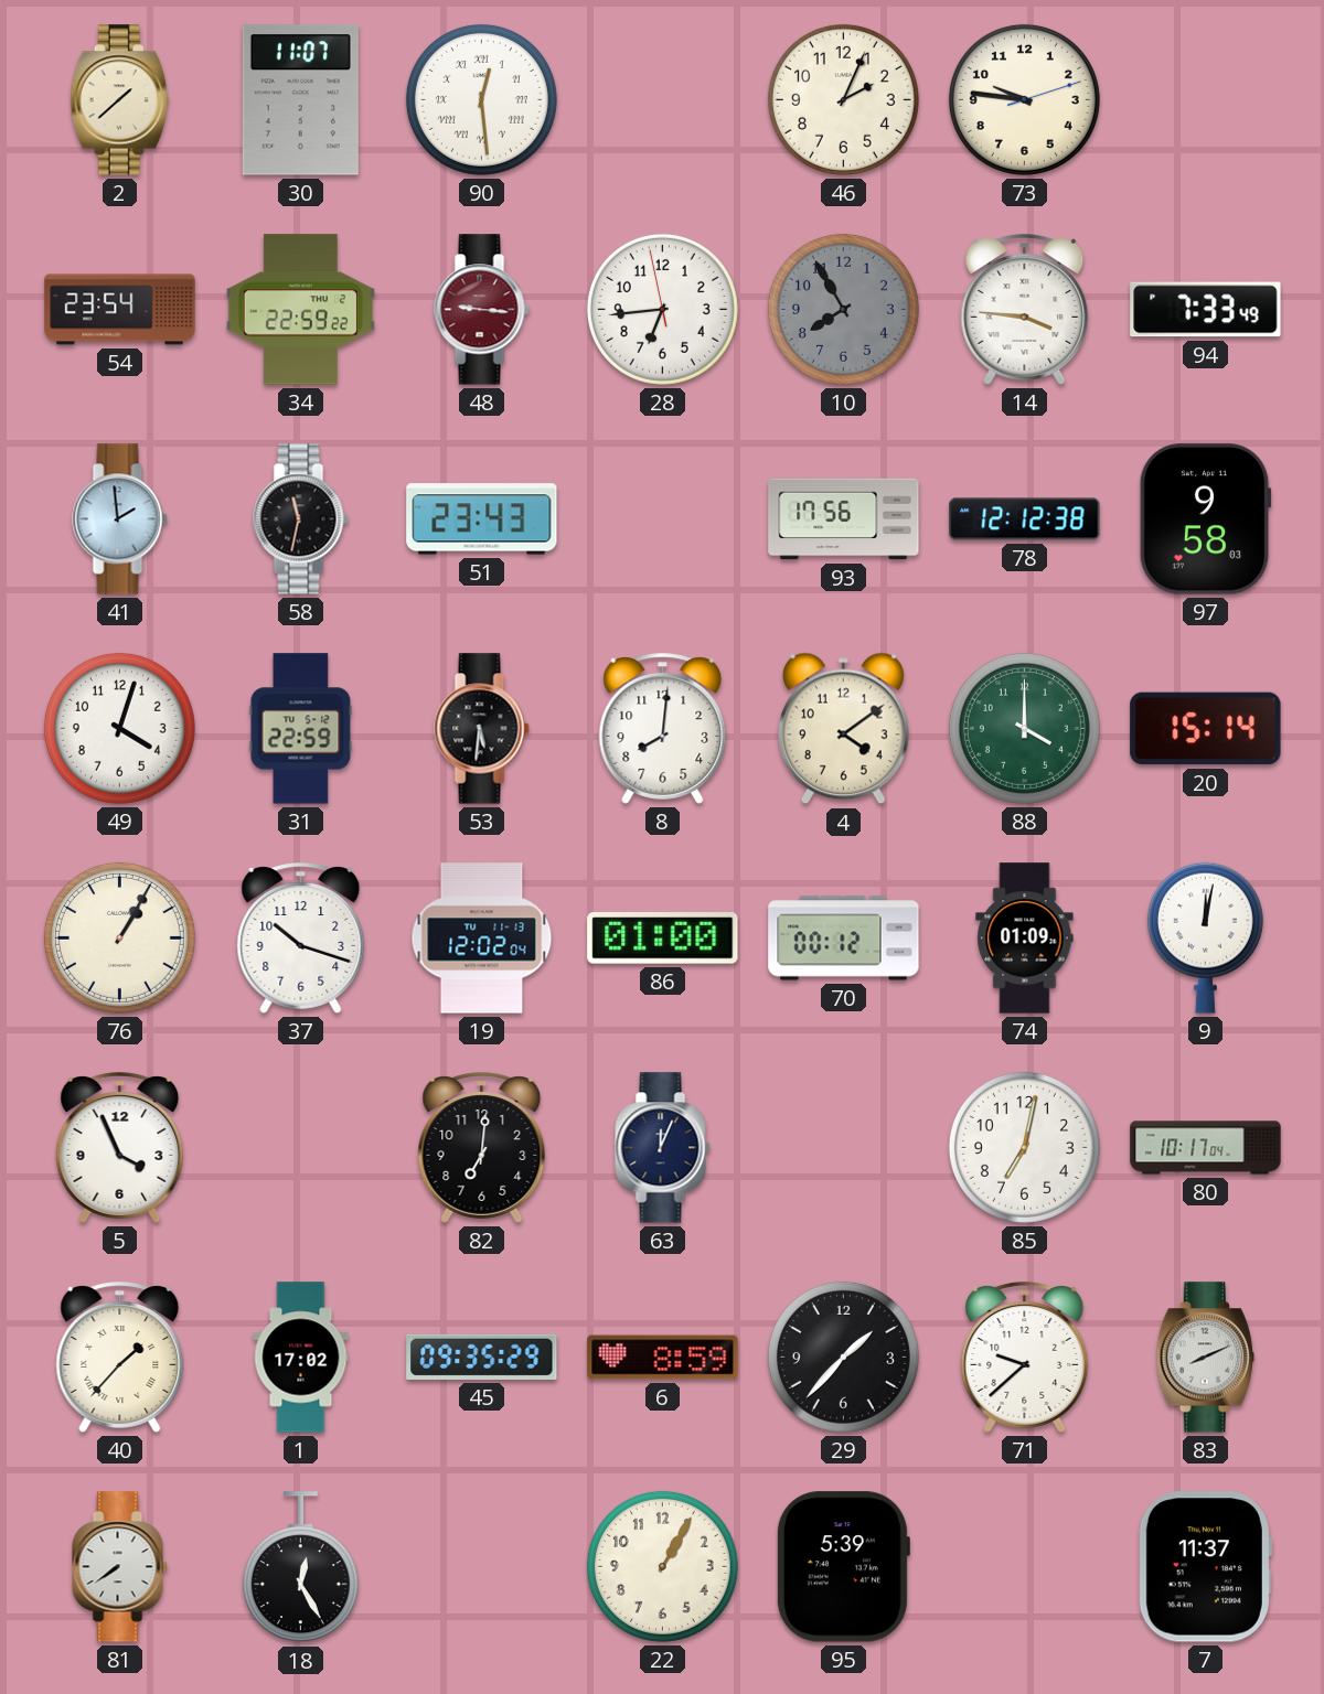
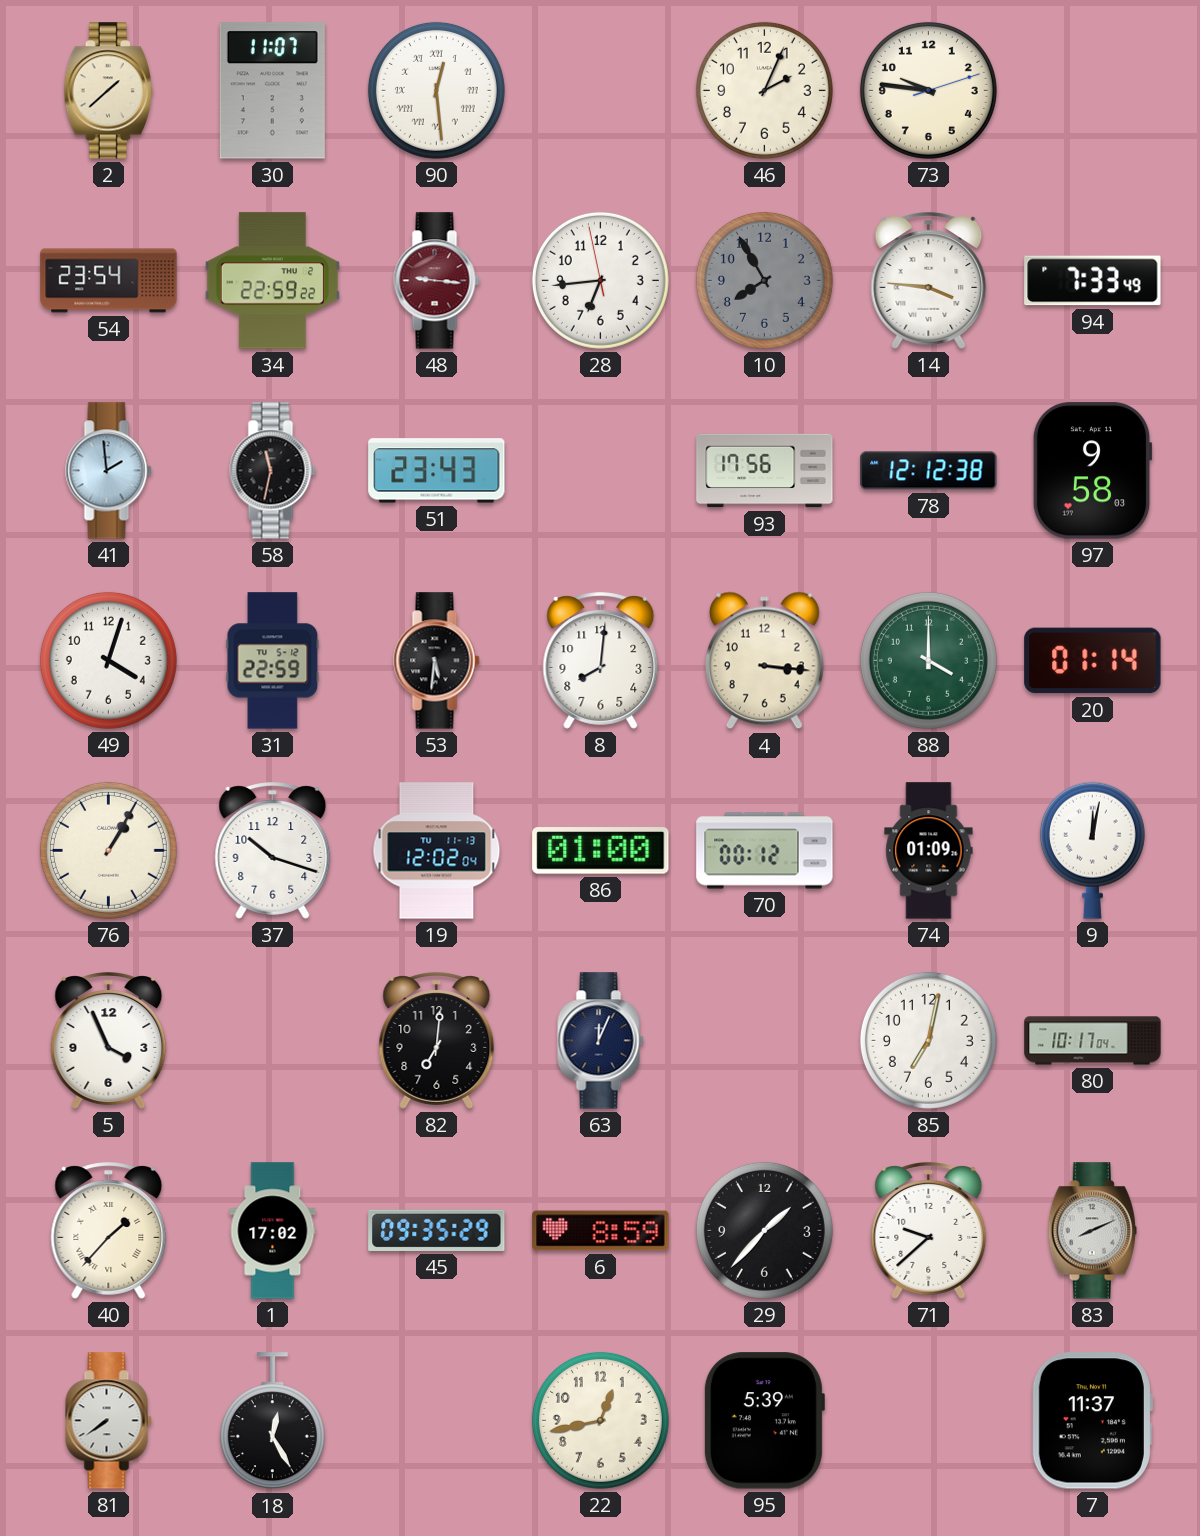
4: 4:09 -> 3:16
20: 15:14 -> 01:14
22: 1:05 -> 12:43
